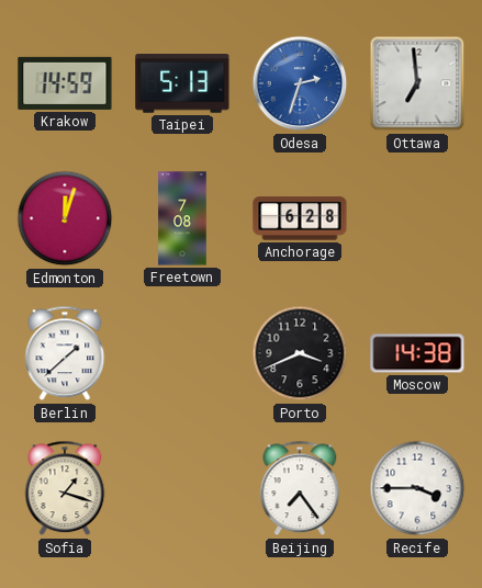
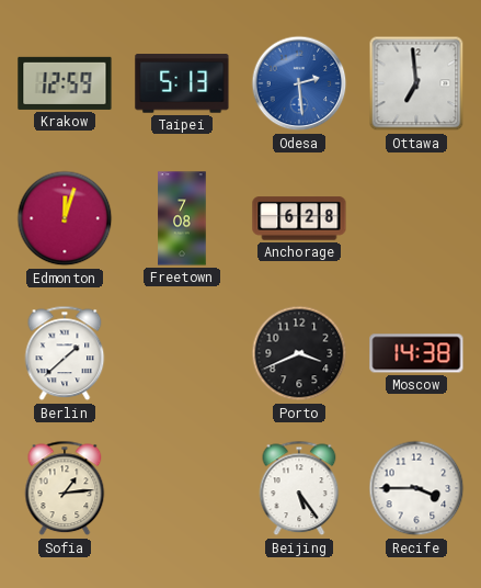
Krakow: 14:59 -> 12:59
Odesa: 2:33 -> 2:29
Sofia: 1:18 -> 1:14
Beijing: 7:24 -> 5:24
